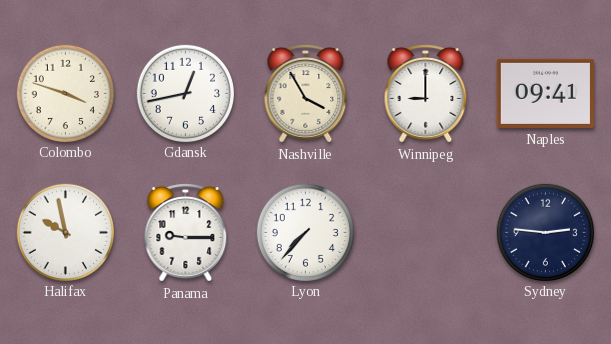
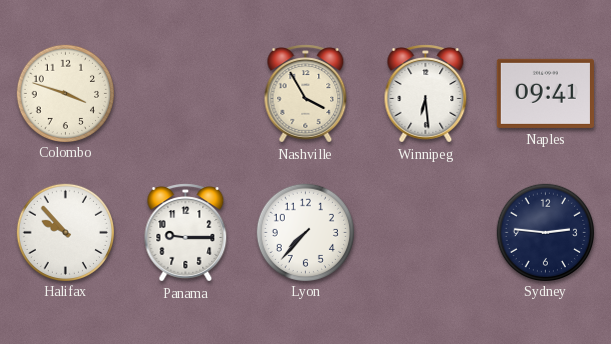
Gdansk: 12:43 -> none
Winnipeg: 9:00 -> 6:29
Halifax: 9:58 -> 9:53
